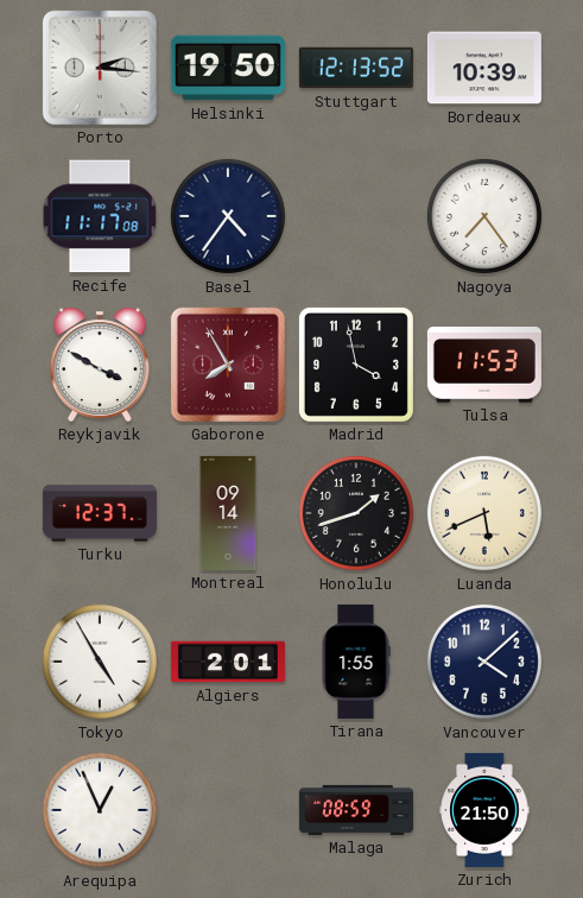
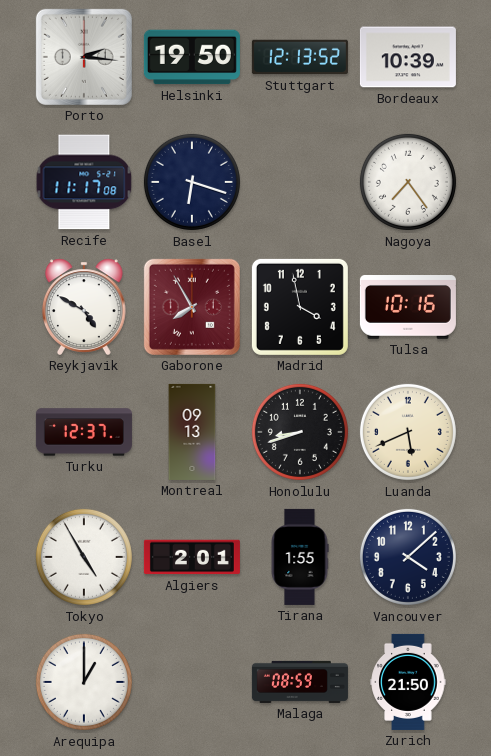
Basel: 4:36 -> 6:18
Reykjavik: 3:50 -> 4:50
Tulsa: 11:53 -> 10:16
Montreal: 09:14 -> 09:13
Honolulu: 1:42 -> 8:42
Arequipa: 12:56 -> 1:00
